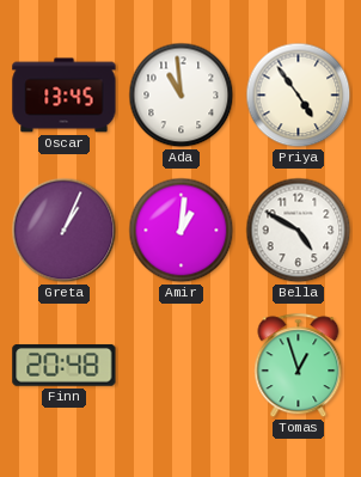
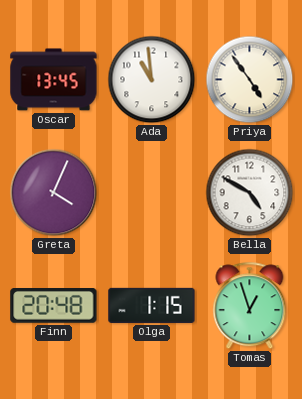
Greta: 1:04 -> 4:04
Amir: 1:01 -> none
Olga: none -> 1:15
